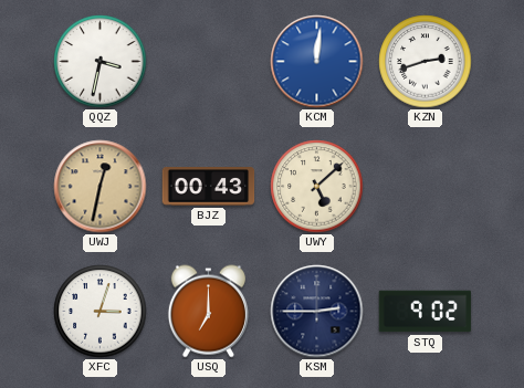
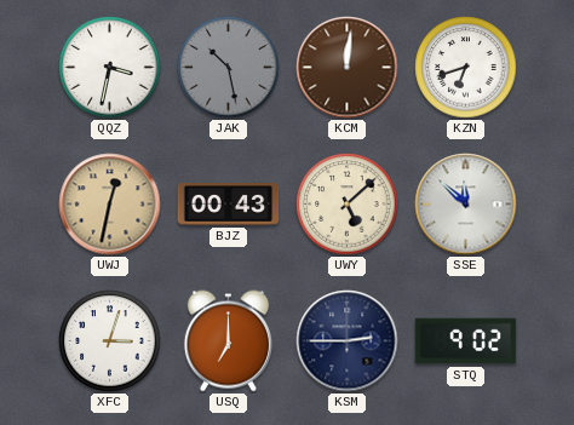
JAK: none -> 10:28
KCM dial: blue -> brown
KZN: 2:42 -> 6:42
SSE: none -> 11:52
